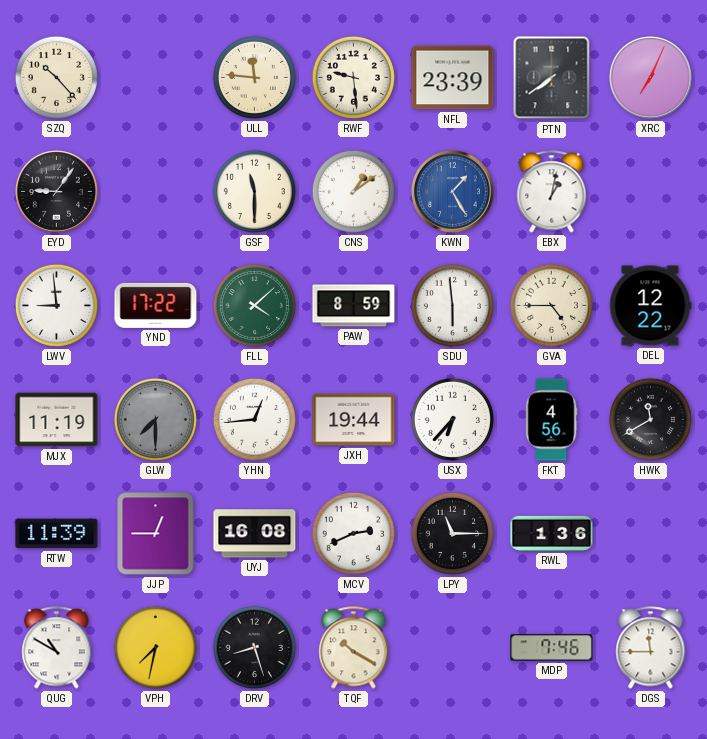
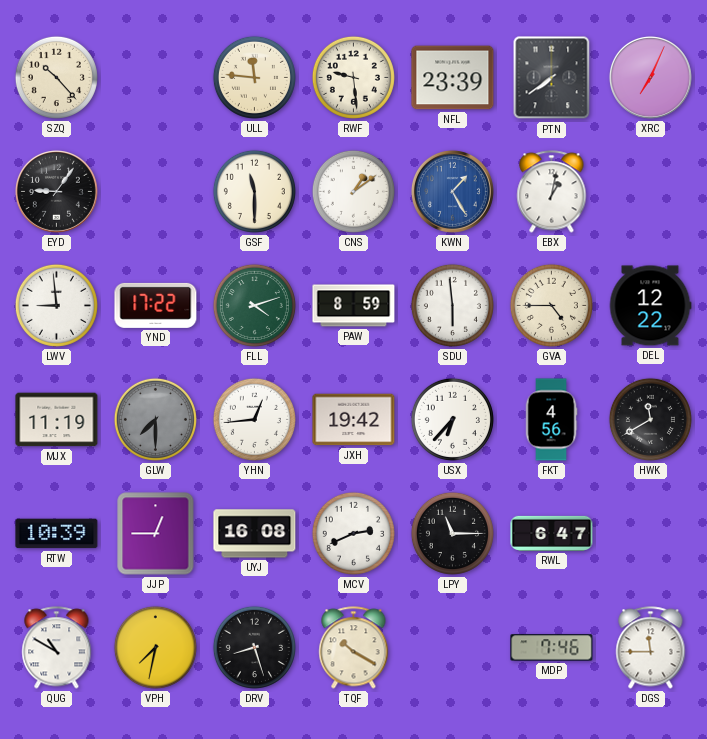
FLL: 4:08 -> 4:12
JXH: 19:44 -> 19:42
RTW: 11:39 -> 10:39
RWL: 1:36 -> 6:47
